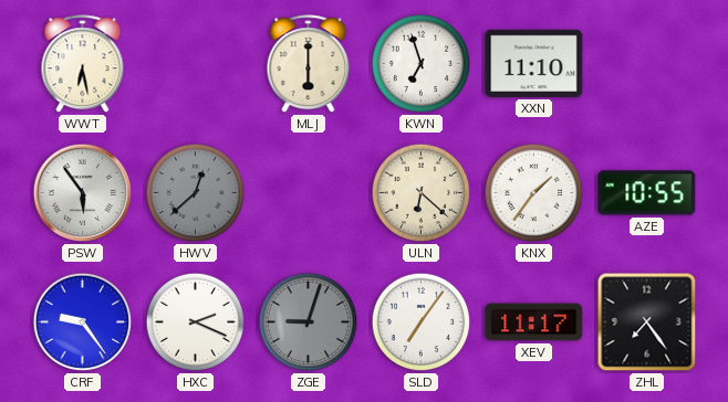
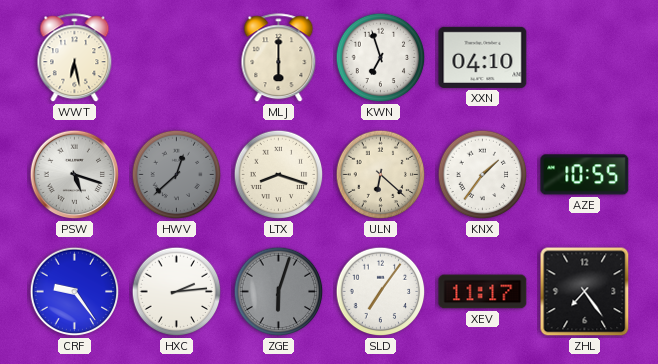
XXN: 11:10 -> 04:10
PSW: 5:54 -> 5:18
LTX: none -> 8:18
HXC: 2:19 -> 2:14
ZGE: 9:03 -> 6:03
